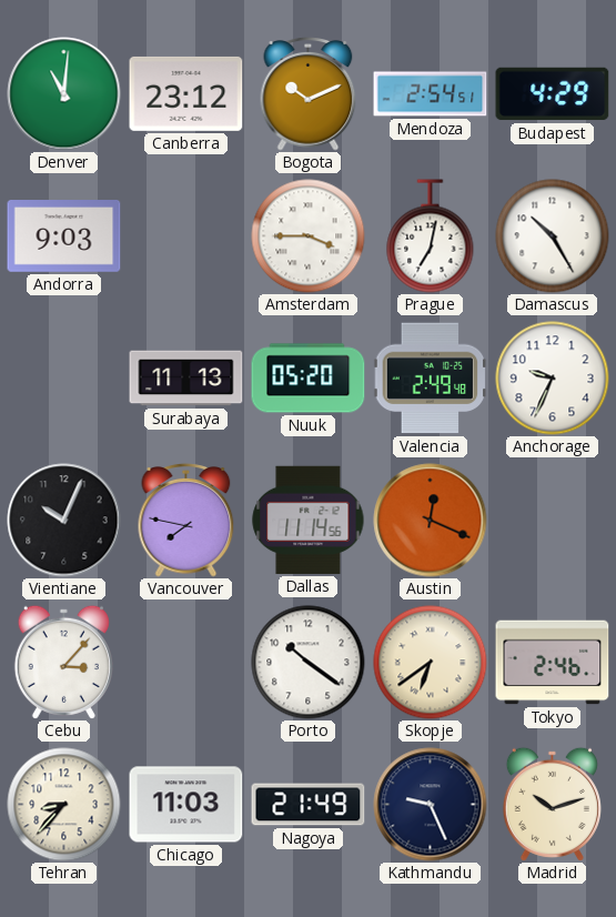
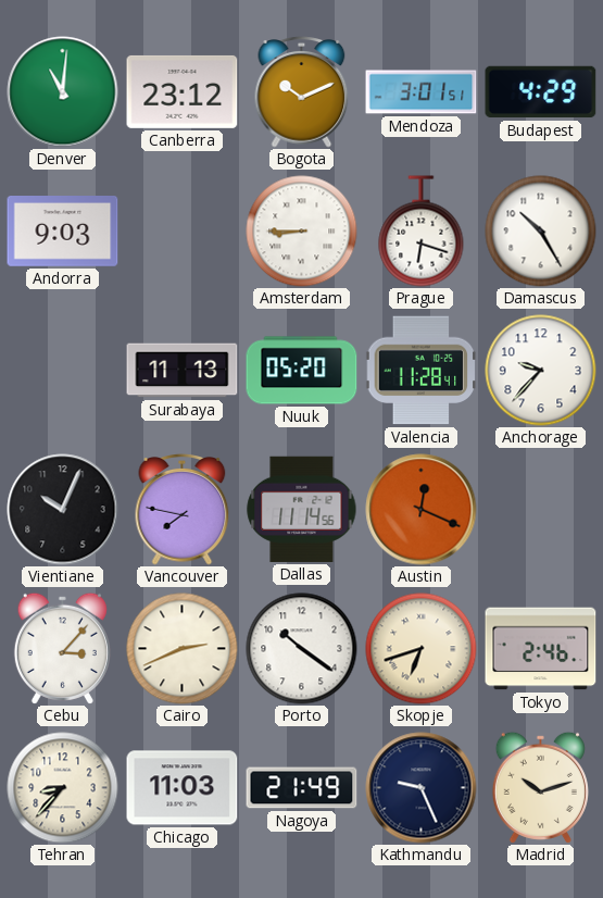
Mendoza: 2:54 -> 3:01
Amsterdam: 3:45 -> 8:45
Prague: 7:02 -> 6:18
Valencia: 2:49 -> 11:28
Anchorage: 9:34 -> 9:37
Cairo: none -> 2:41
Skopje: 6:39 -> 6:42
